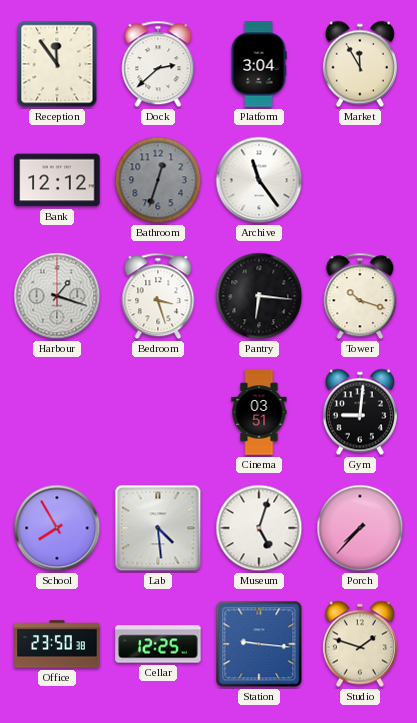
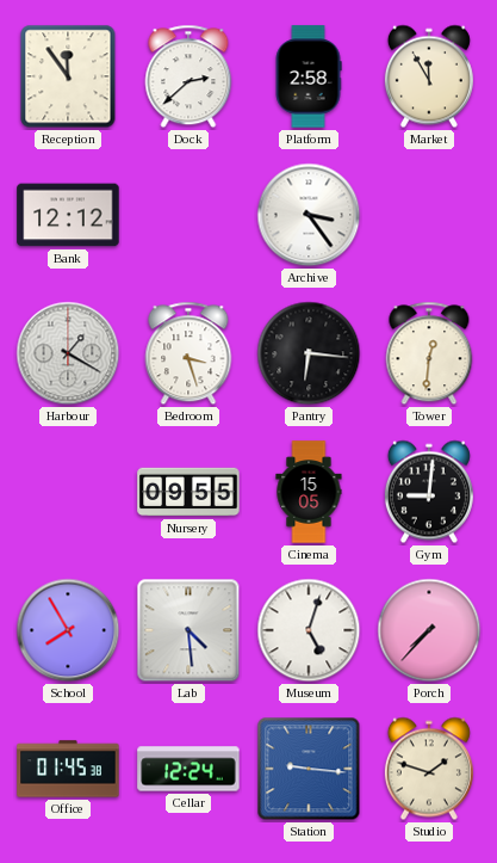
Platform: 3:04 -> 2:58
Bathroom: 12:33 -> none
Archive: 11:24 -> 3:24
Harbour: 1:18 -> 1:20
Tower: 10:18 -> 12:31
Nursery: none -> 09:55
Cinema: 03:51 -> 15:05
Office: 23:50 -> 01:45
Cellar: 12:25 -> 12:24
